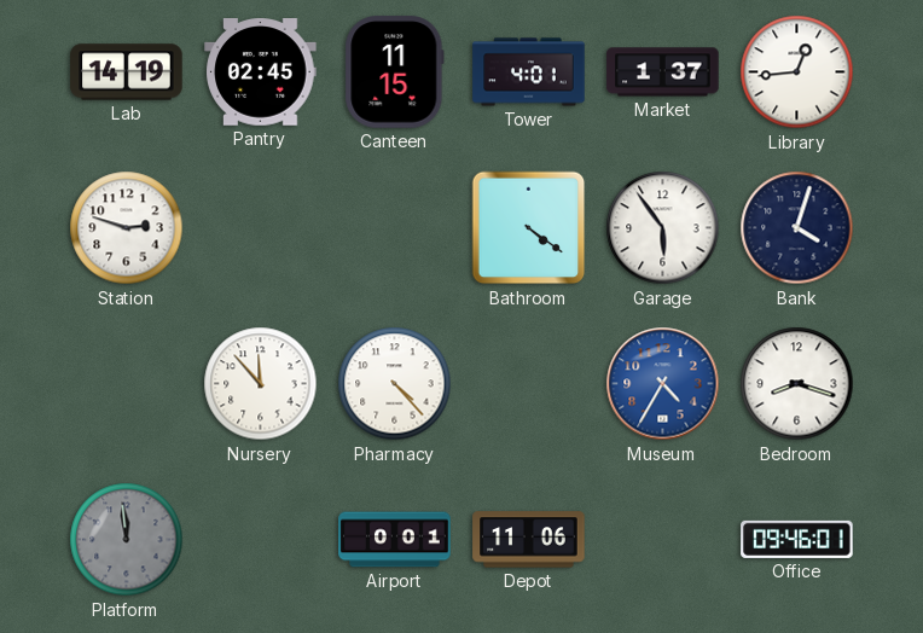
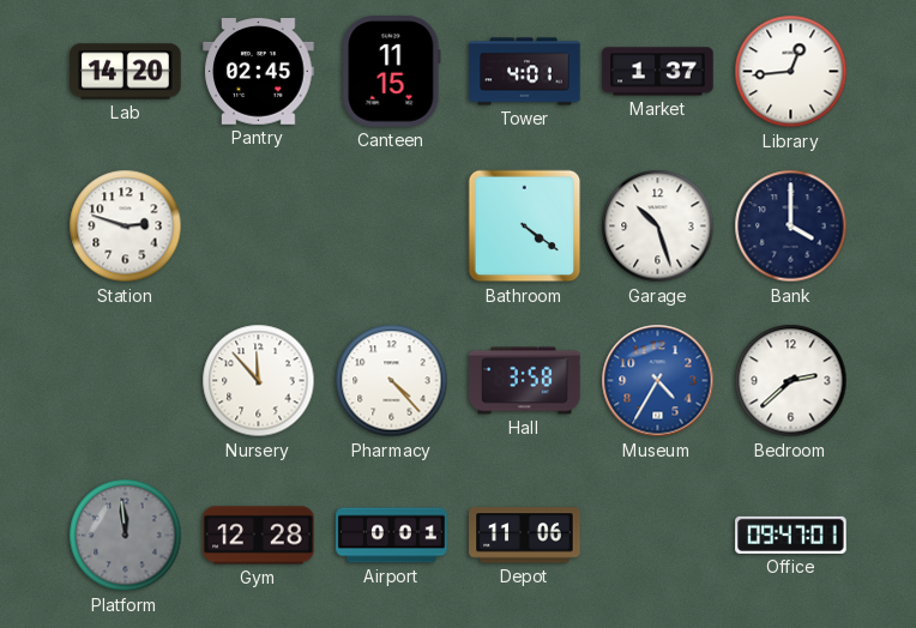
Lab: 14:19 -> 14:20
Garage: 5:54 -> 10:27
Bank: 4:03 -> 4:00
Hall: none -> 3:58
Bedroom: 8:18 -> 2:38
Gym: none -> 12:28
Office: 09:46 -> 09:47
